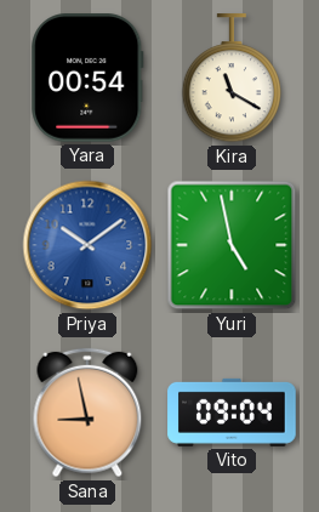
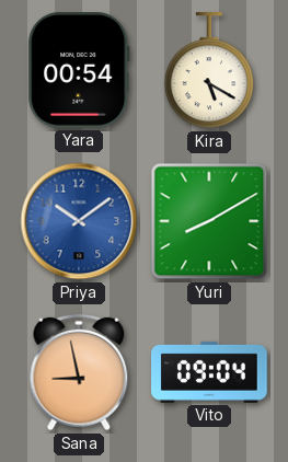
Kira: 11:20 -> 5:20
Yuri: 4:58 -> 8:10
